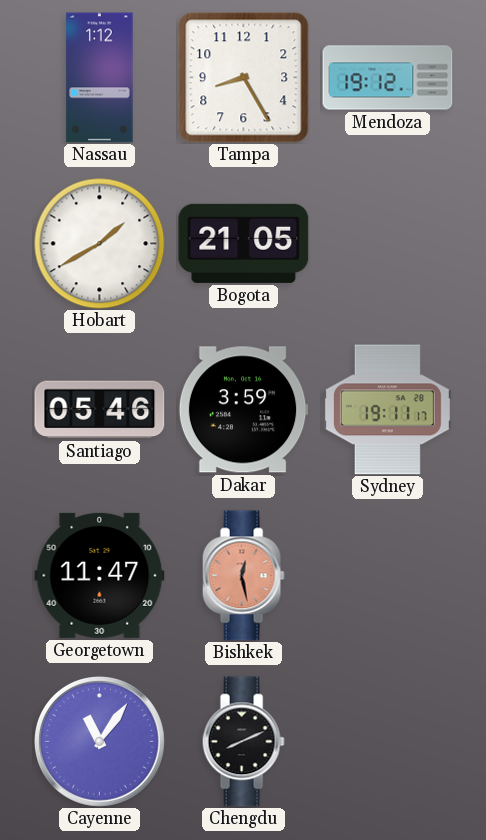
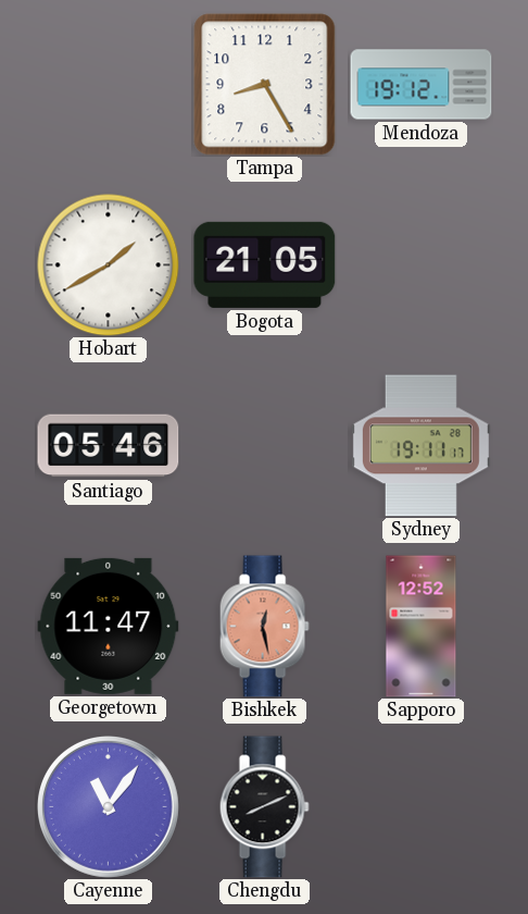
Nassau: 1:12 -> none
Dakar: 3:59 -> none
Sapporo: none -> 12:52
